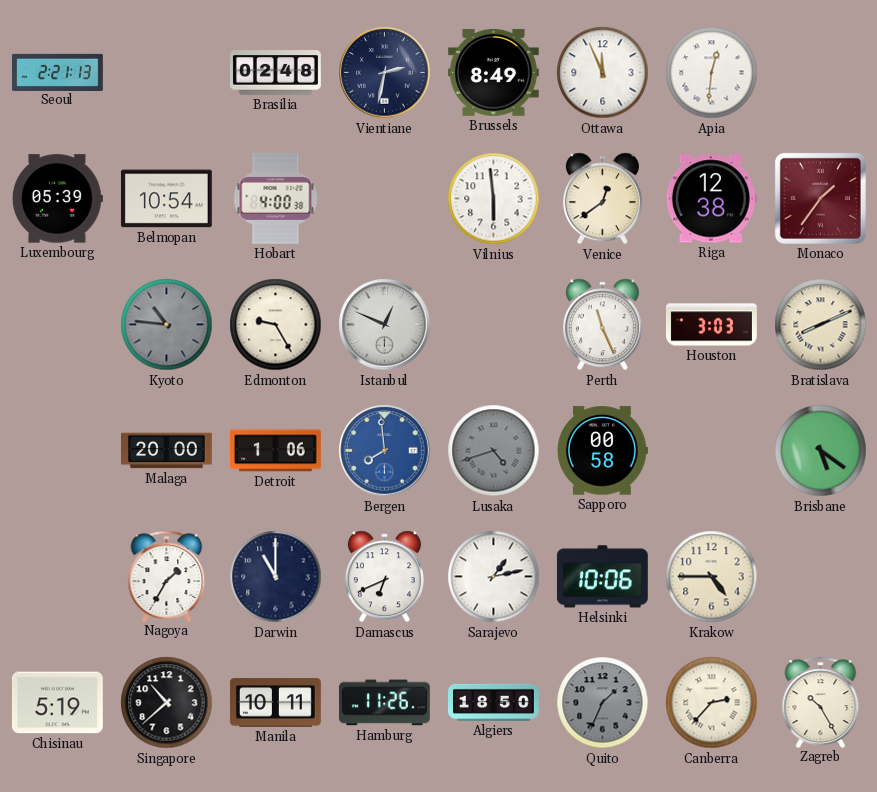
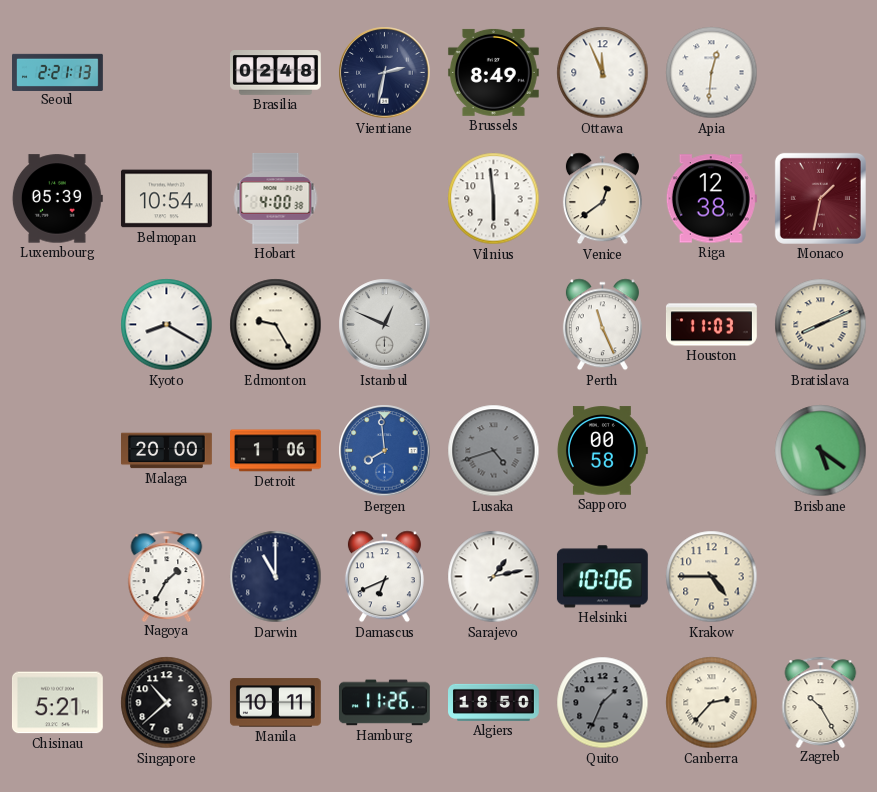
Monaco: 1:36 -> 1:32
Kyoto: 10:46 -> 8:20
Kyoto dial: grey -> white
Houston: 3:03 -> 11:03
Chisinau: 5:19 -> 5:21
